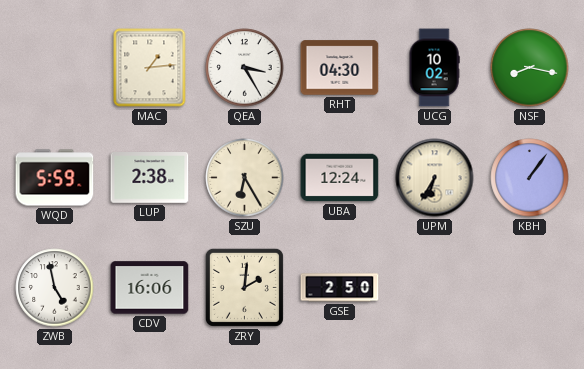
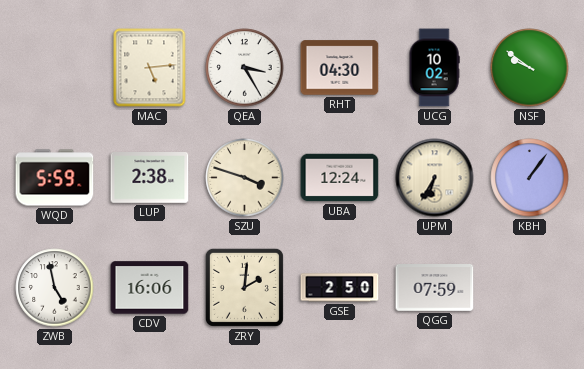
MAC: 1:14 -> 5:14
NSF: 8:17 -> 9:51
SZU: 6:25 -> 3:48
QGG: none -> 07:59
